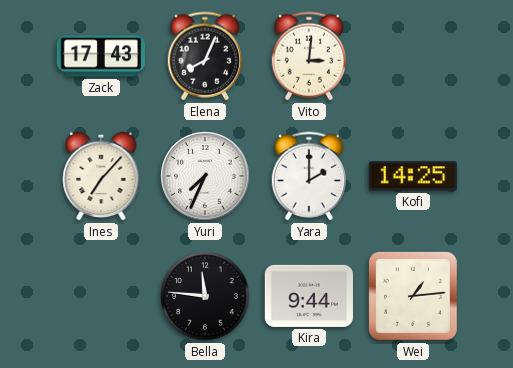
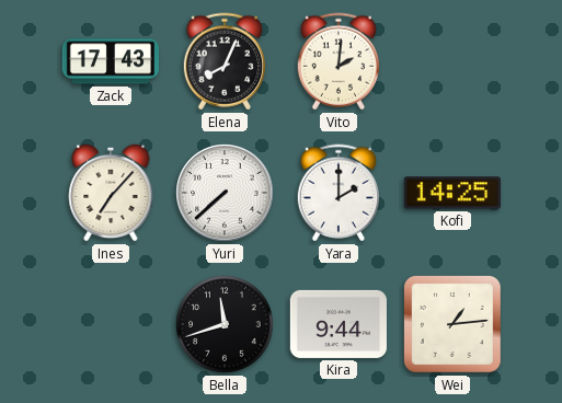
Vito: 3:01 -> 2:01
Yuri: 7:34 -> 7:38
Bella: 11:46 -> 11:42
